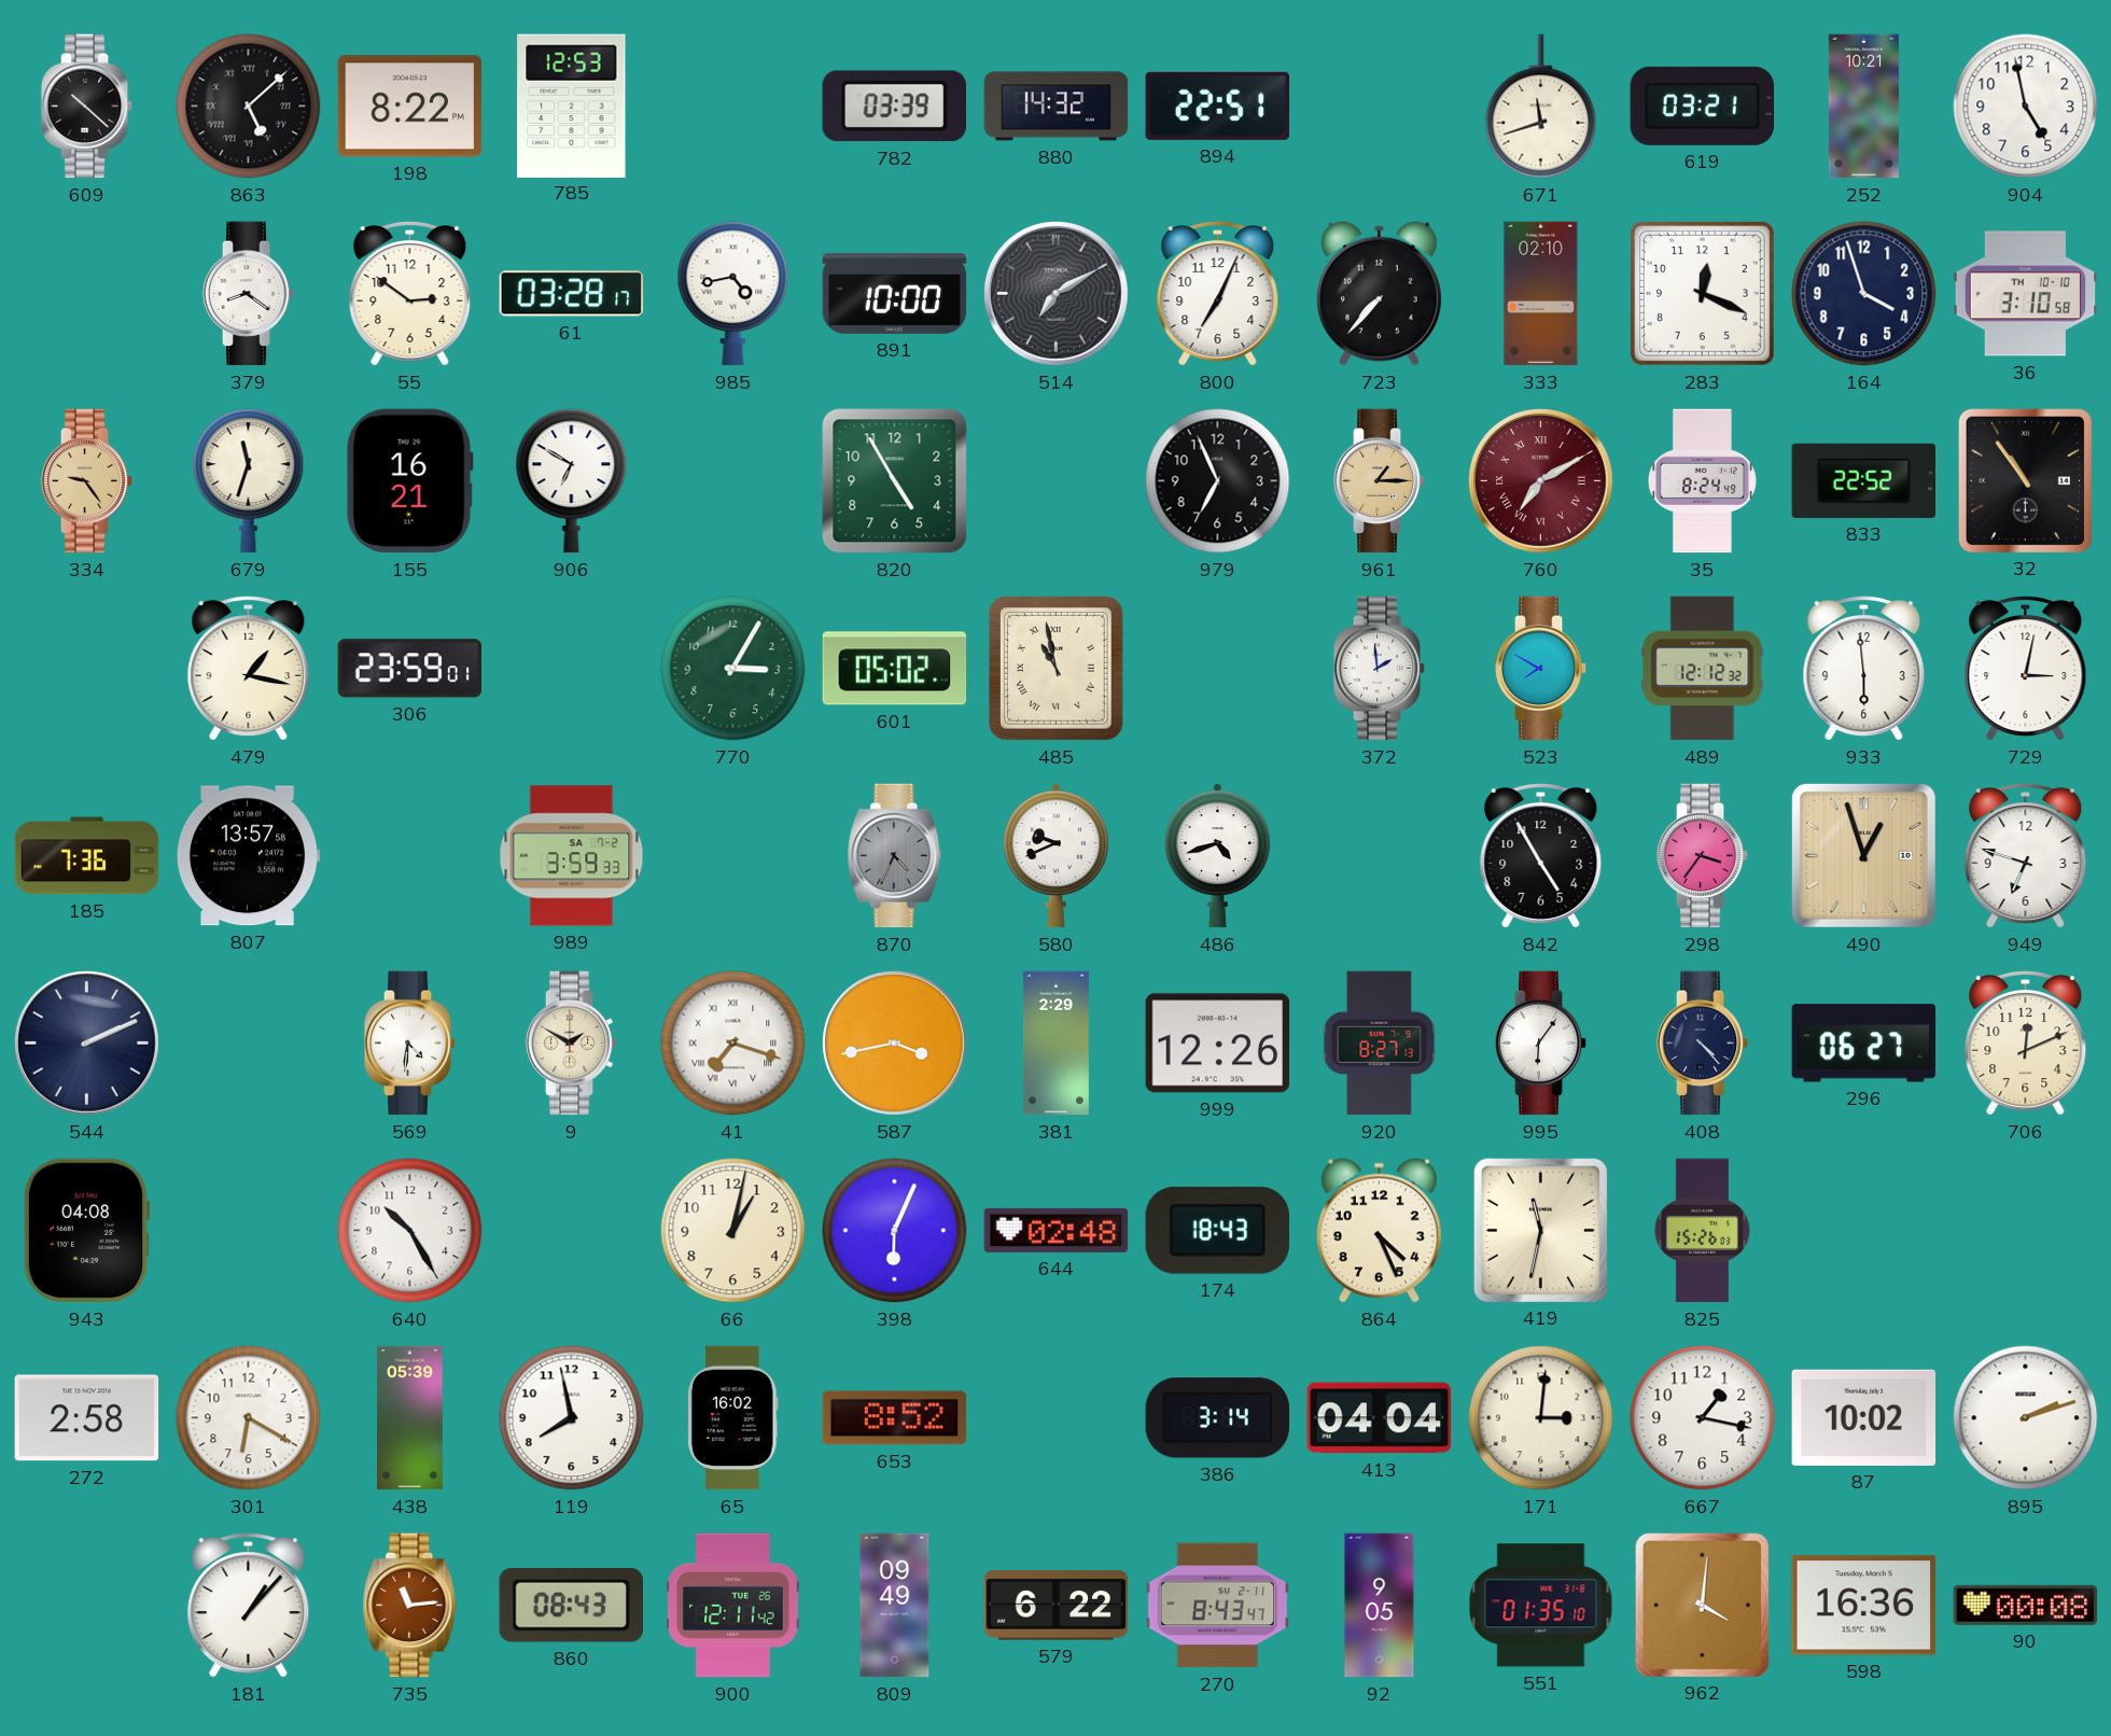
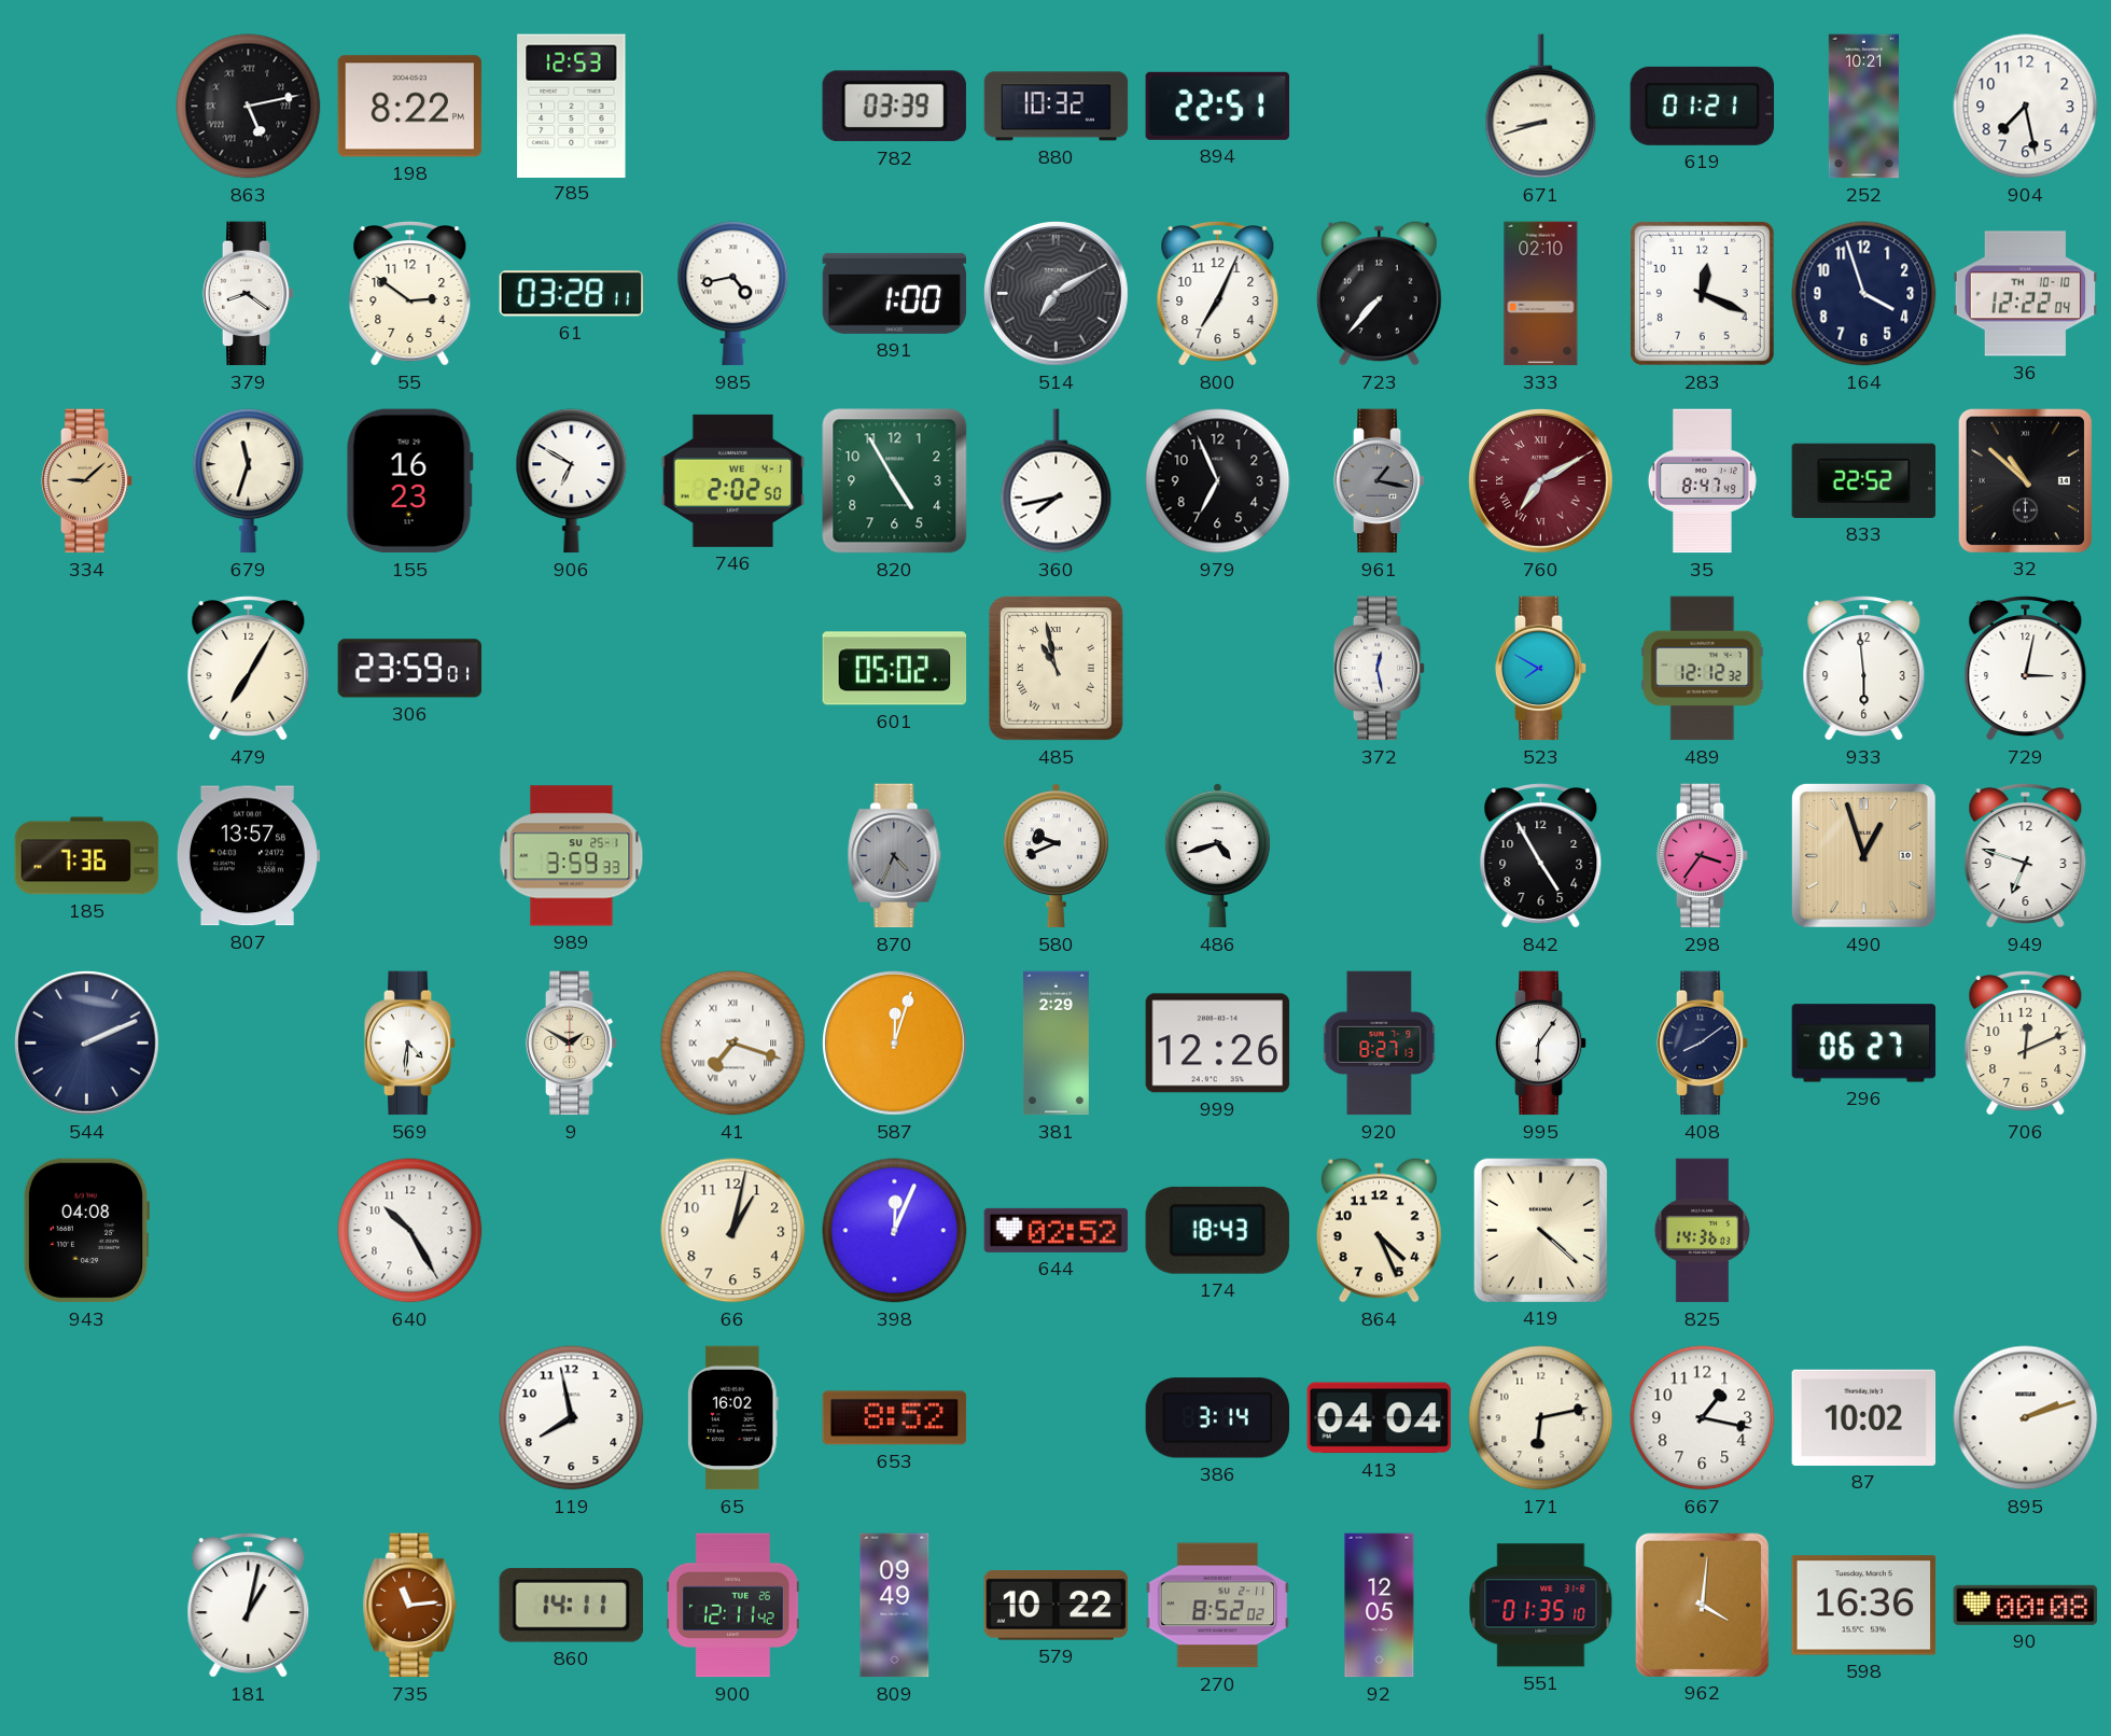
609: 10:22 -> none
863: 5:08 -> 5:13
880: 14:32 -> 10:32
671: 11:42 -> 8:42
619: 03:21 -> 01:21
904: 4:58 -> 7:28
61: 03:28:17 -> 03:28:11
891: 10:00 -> 1:00
36: 3:10 -> 12:22
334: 9:24 -> 9:08
155: 16:21 -> 16:23
746: none -> 2:02
360: none -> 7:43
961: 1:15 -> 1:17
961 dial: champagne -> grey
35: 8:24 -> 8:47
32: 10:54 -> 10:52
479: 1:17 -> 7:05
770: 3:05 -> none
372: 1:59 -> 12:28
989 date: SA 7-2 -> SU 25-1
587: 3:43 -> 12:03
408: 4:23 -> 8:09
398: 6:04 -> 12:04
644: 02:48 -> 02:52
419: 11:32 -> 4:22
825: 15:26 -> 14:36
272: 2:58 -> none
301: 6:20 -> none
438: 05:39 -> none
171: 3:01 -> 6:13
181: 1:07 -> 1:02
860: 08:43 -> 14:11
579: 6:22 -> 10:22
270: 8:43 -> 8:52
92: 9:05 -> 12:05
